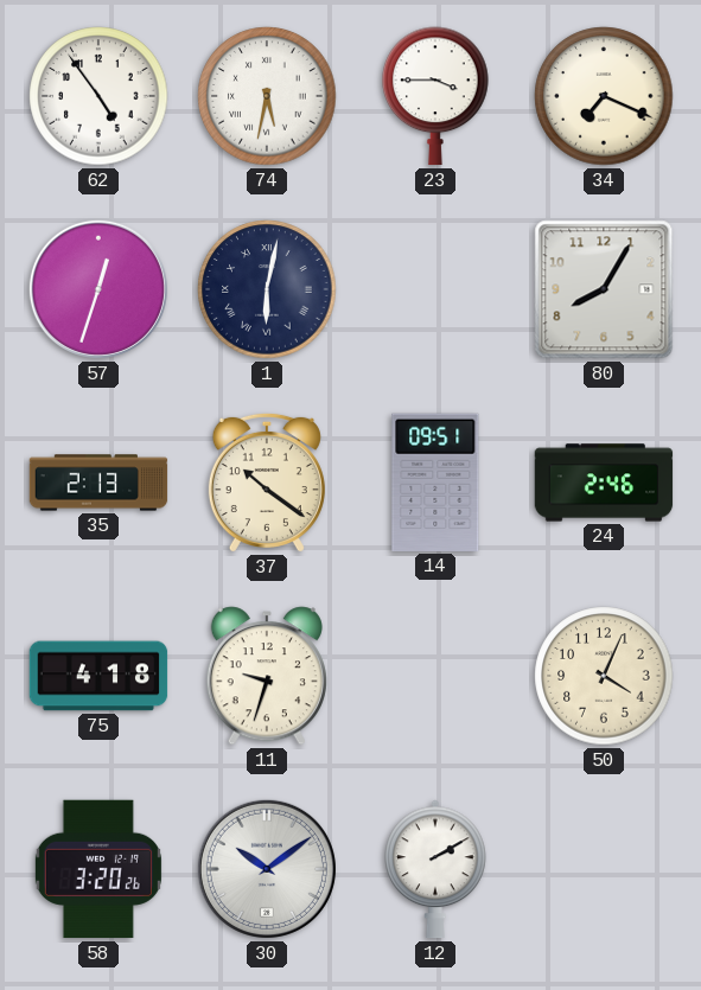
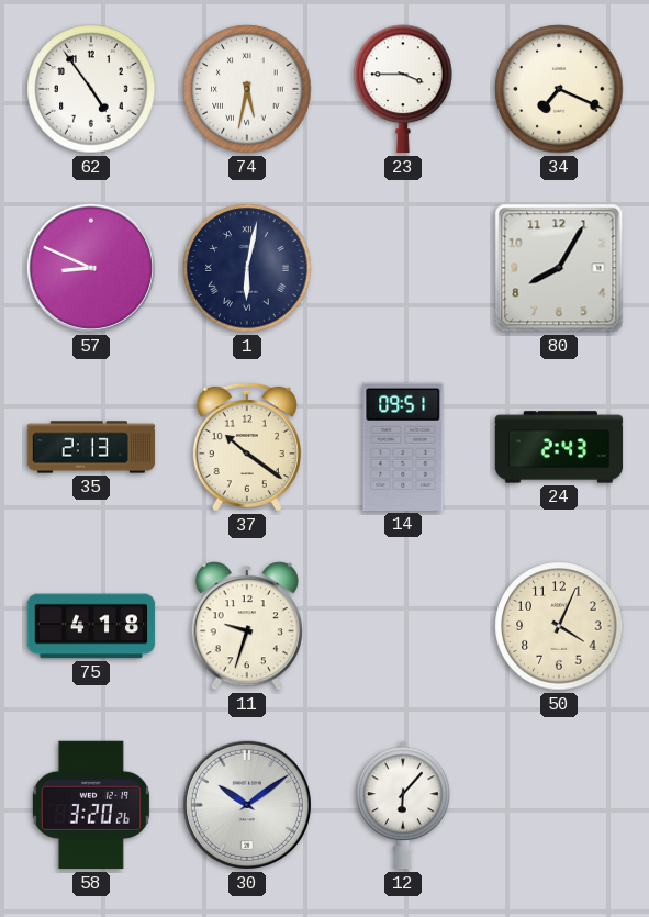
57: 12:33 -> 8:49
24: 2:46 -> 2:43
12: 2:10 -> 6:07
